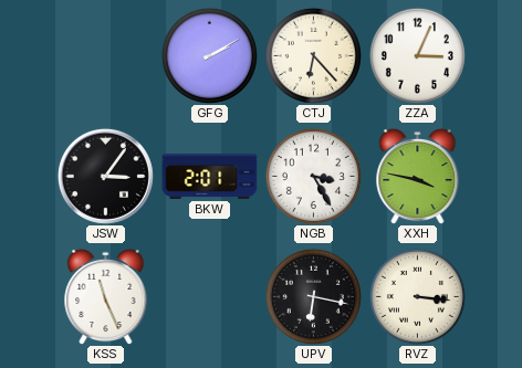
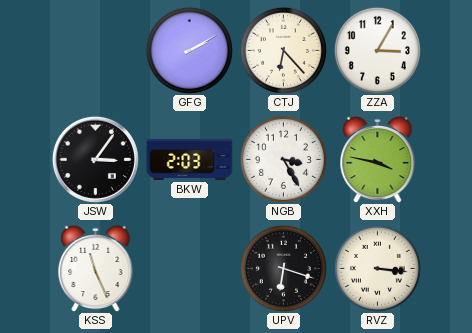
ZZA: 3:04 -> 3:05
BKW: 2:01 -> 2:03
UPV: 6:17 -> 6:18
